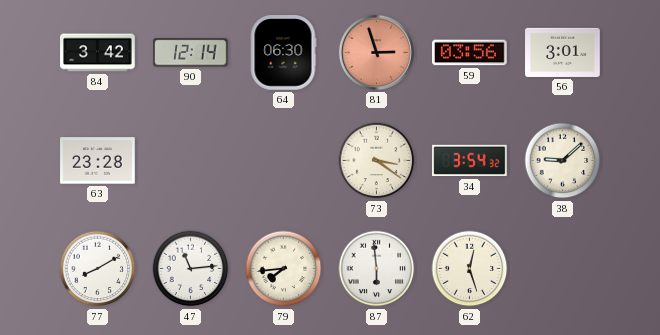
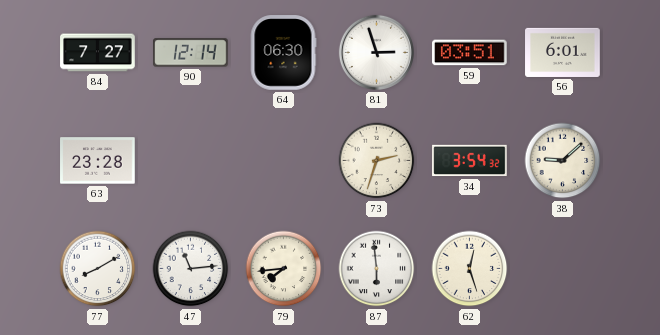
84: 3:42 -> 7:27
81 dial: salmon -> white
59: 03:56 -> 03:51
56: 3:01 -> 6:01
73: 3:21 -> 2:33
